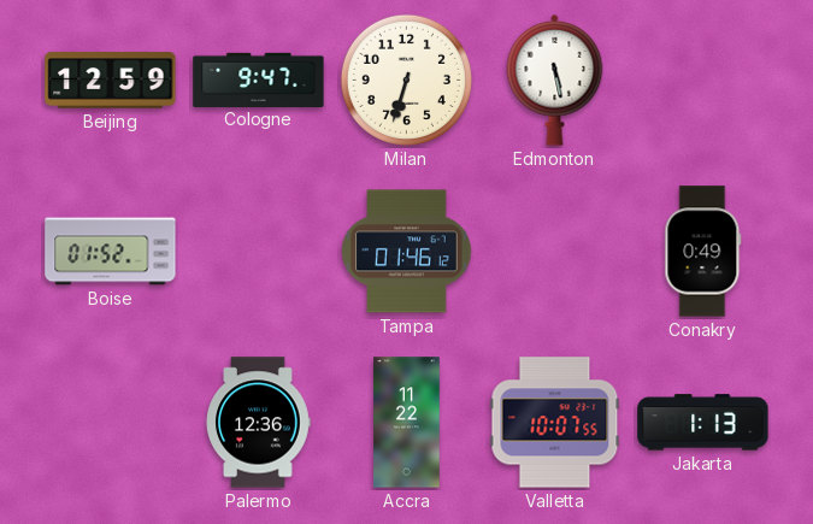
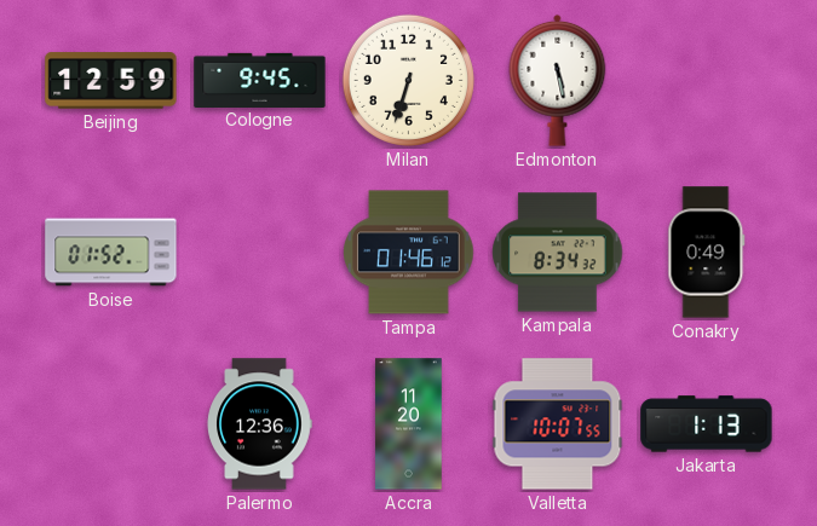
Cologne: 9:47 -> 9:45
Kampala: none -> 8:34
Accra: 11:22 -> 11:20
